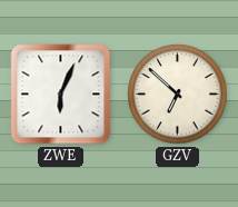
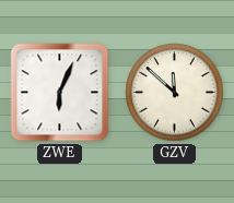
GZV: 6:52 -> 11:52
